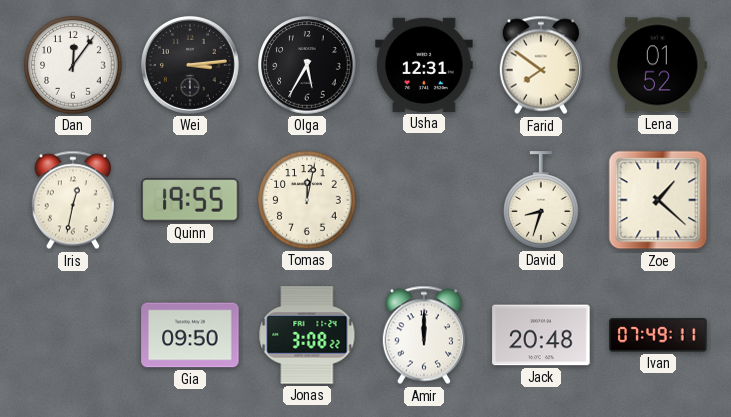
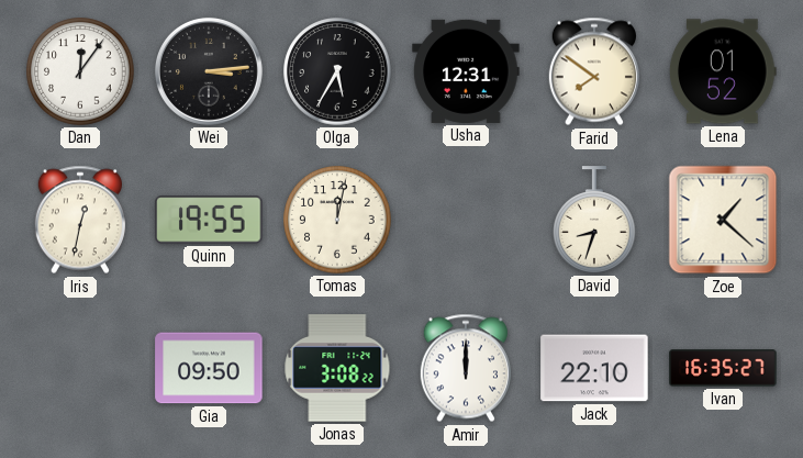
Jack: 20:48 -> 22:10
Ivan: 07:49 -> 16:35
